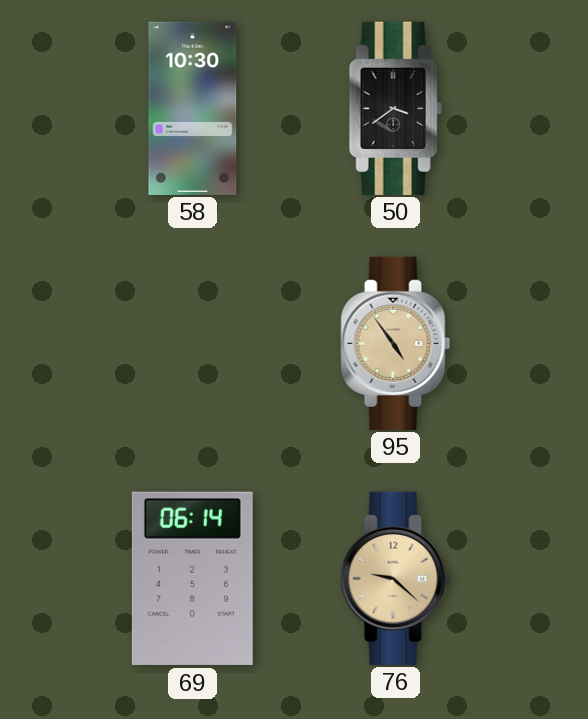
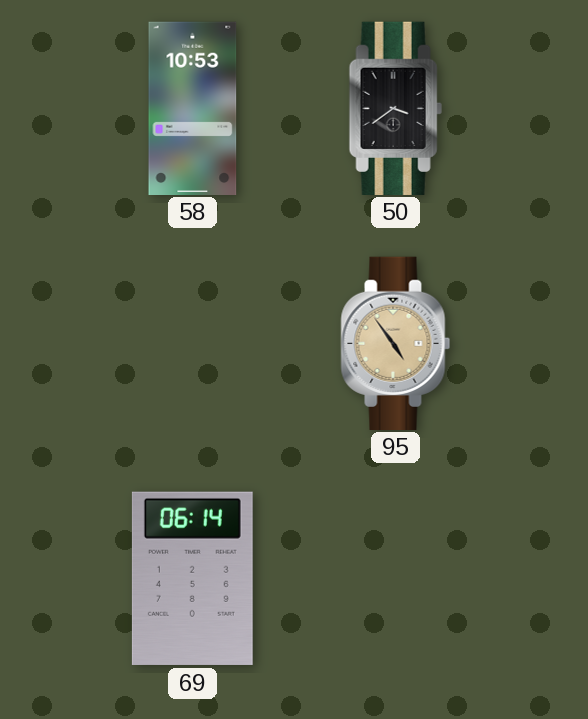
58: 10:30 -> 10:53
76: 9:22 -> none
